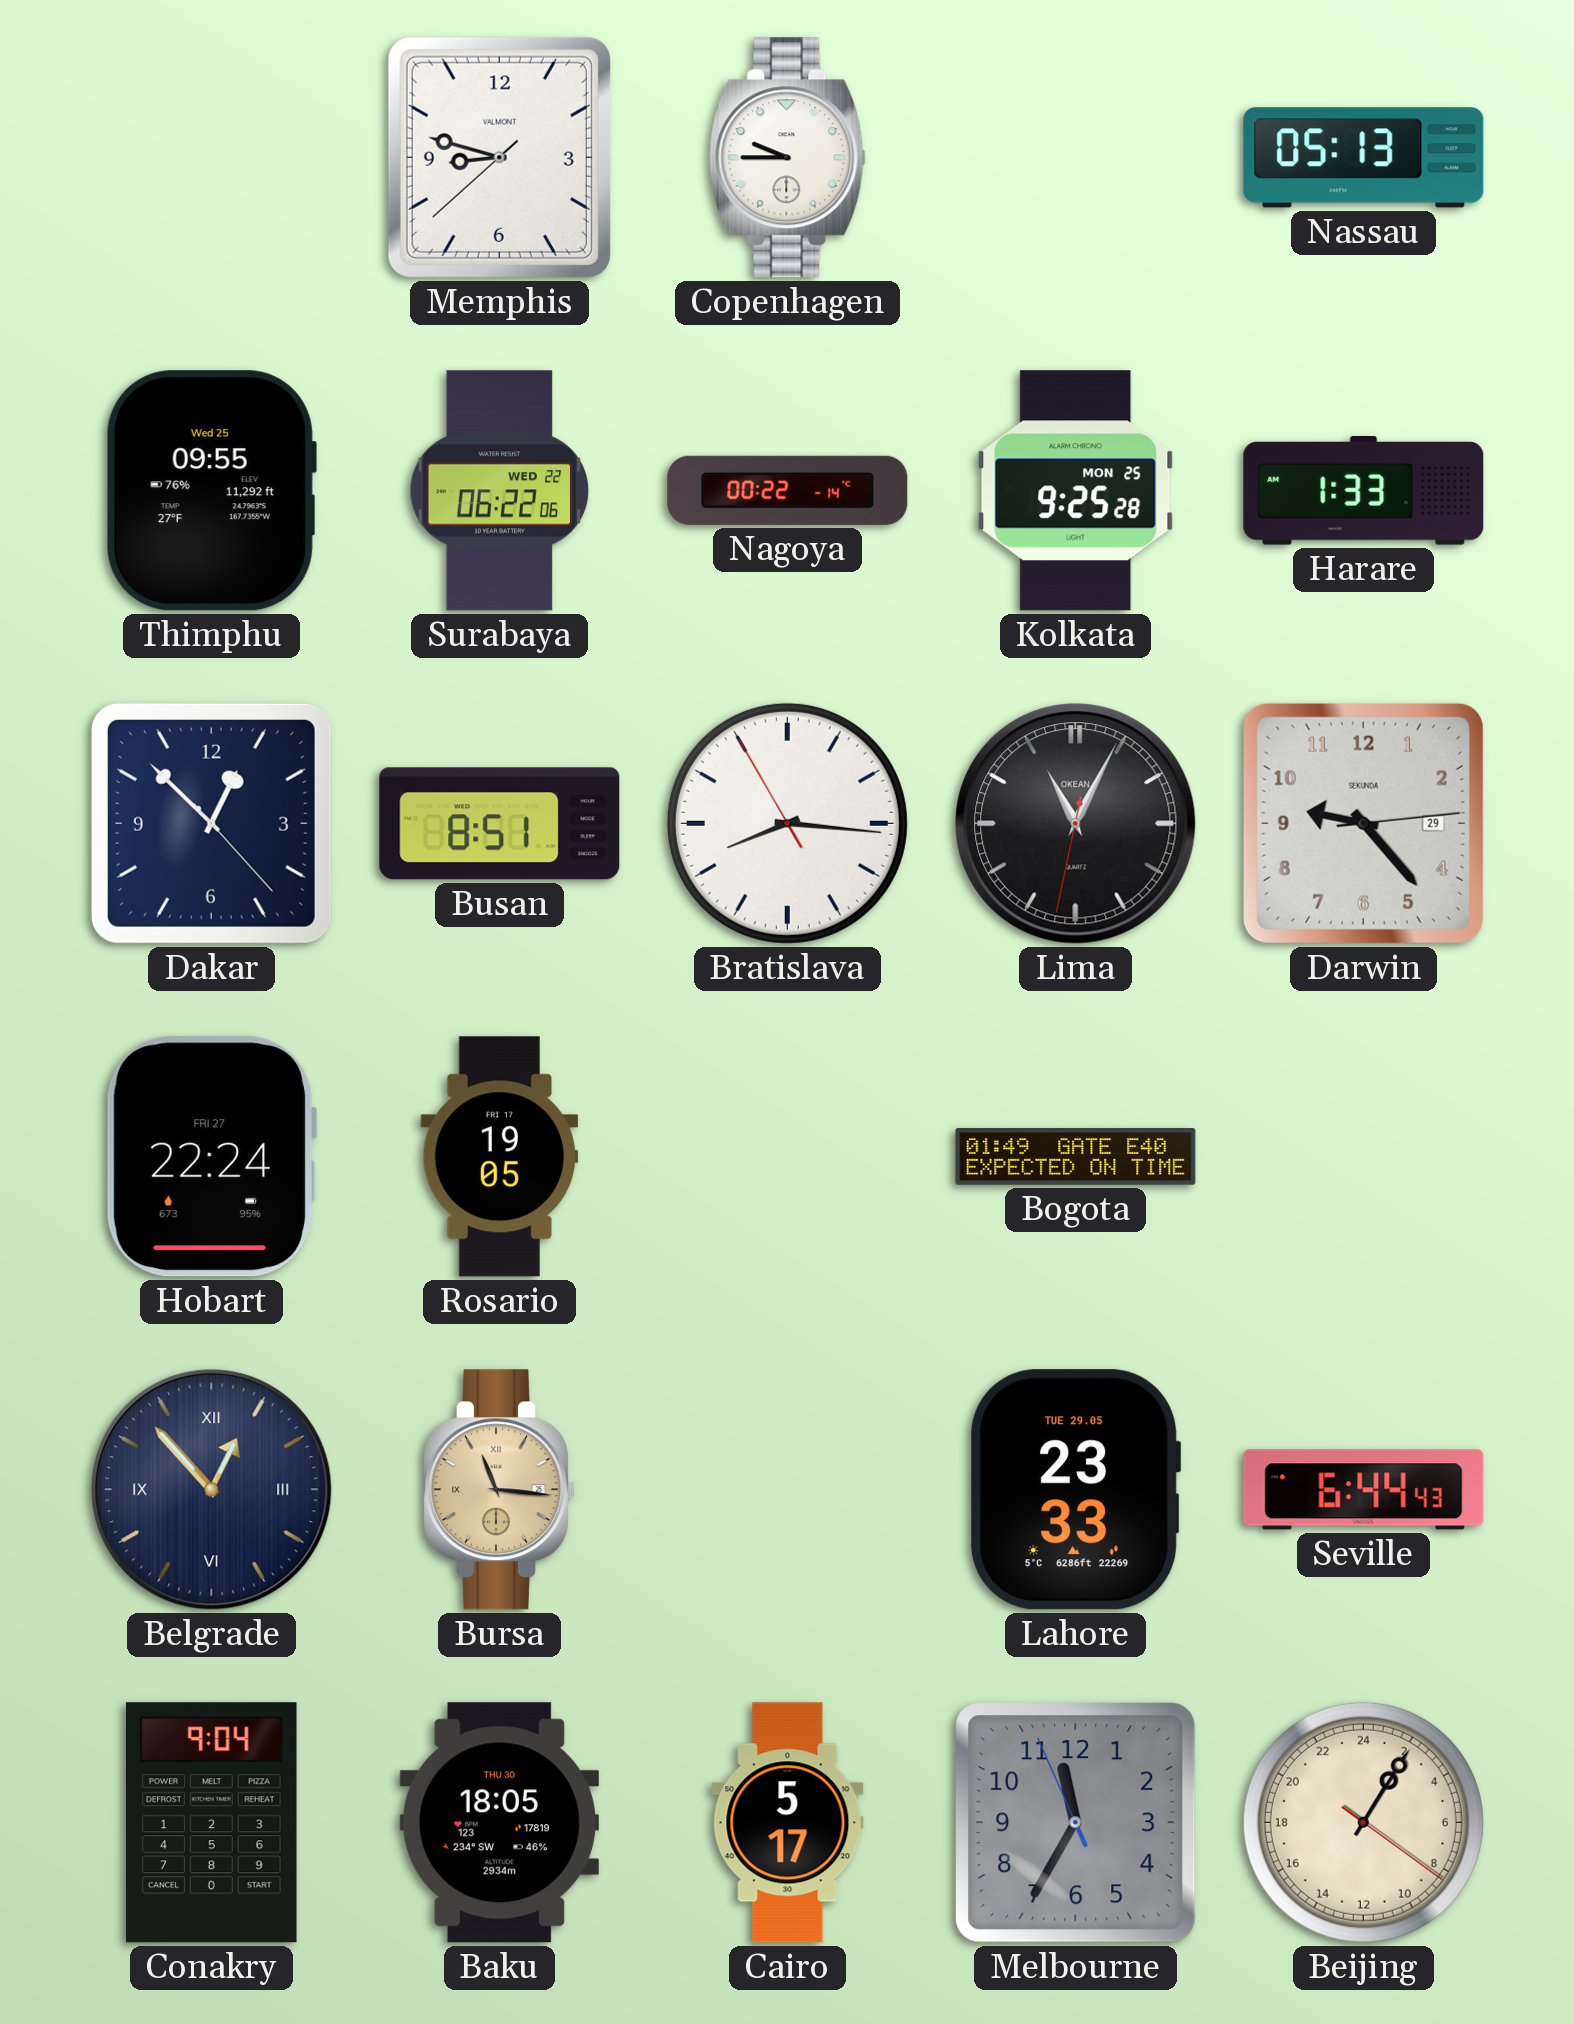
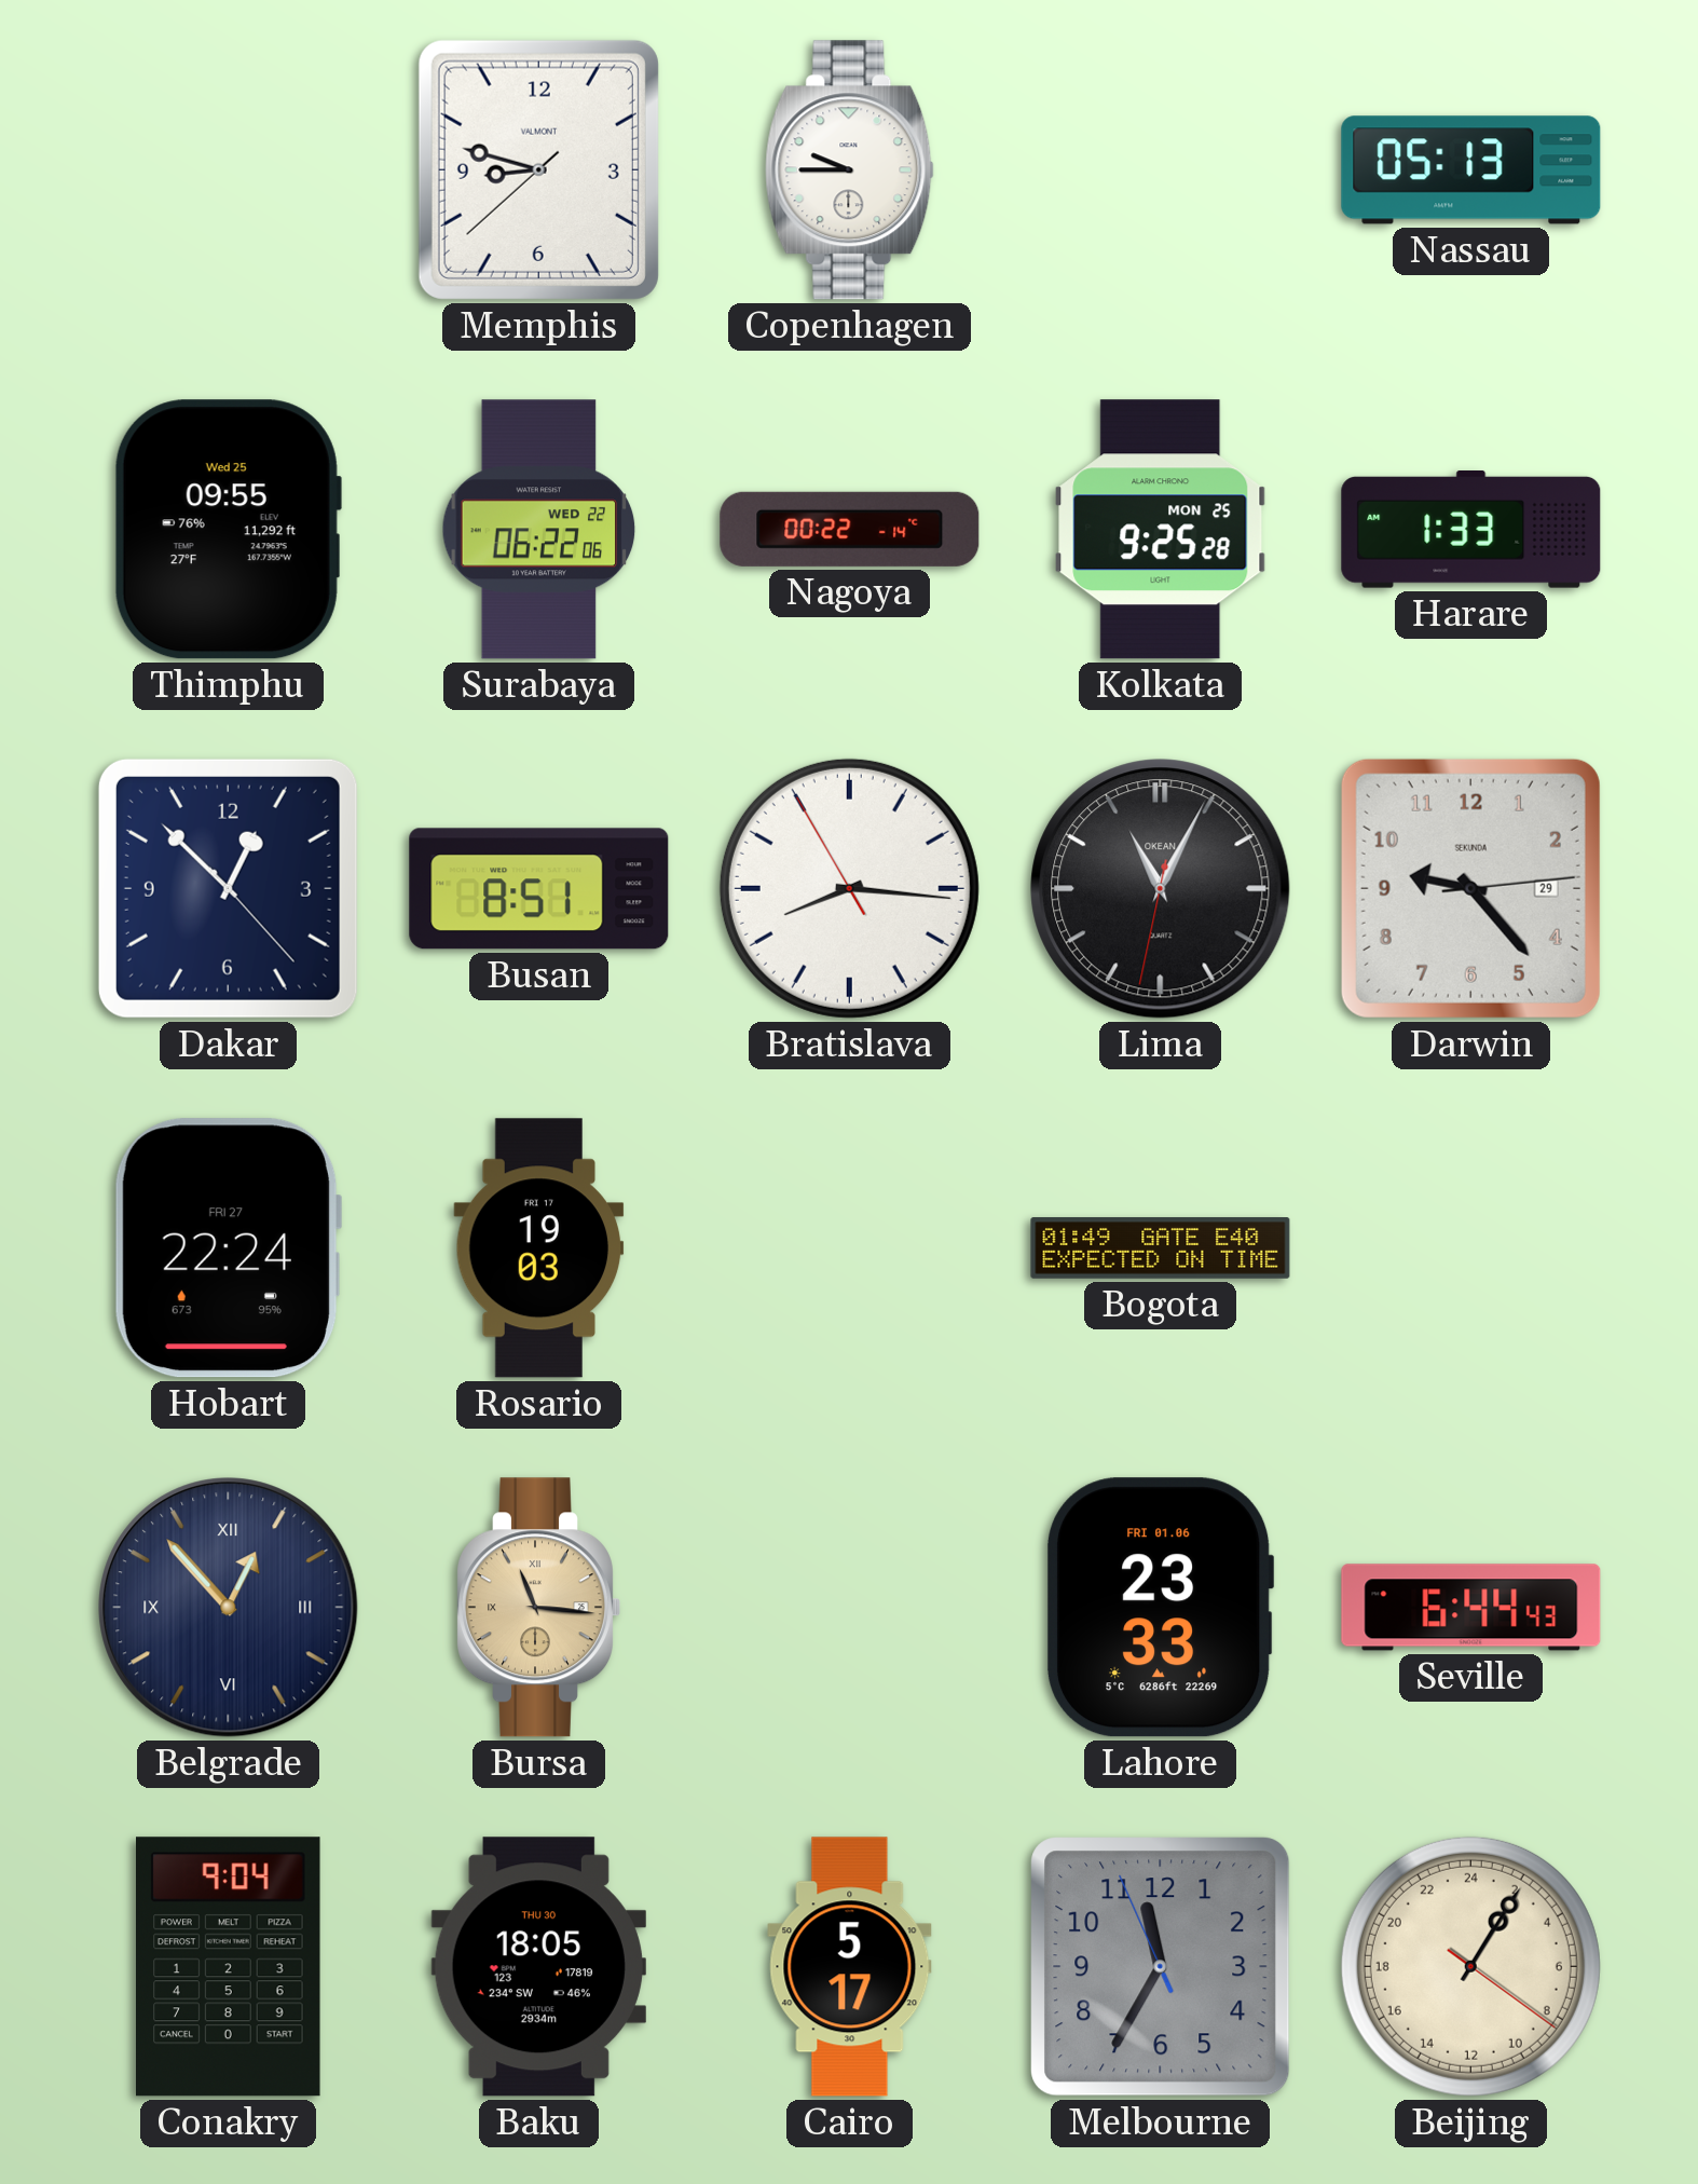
Rosario: 19:05 -> 19:03
Lahore date: TUE 29.05 -> FRI 01.06
